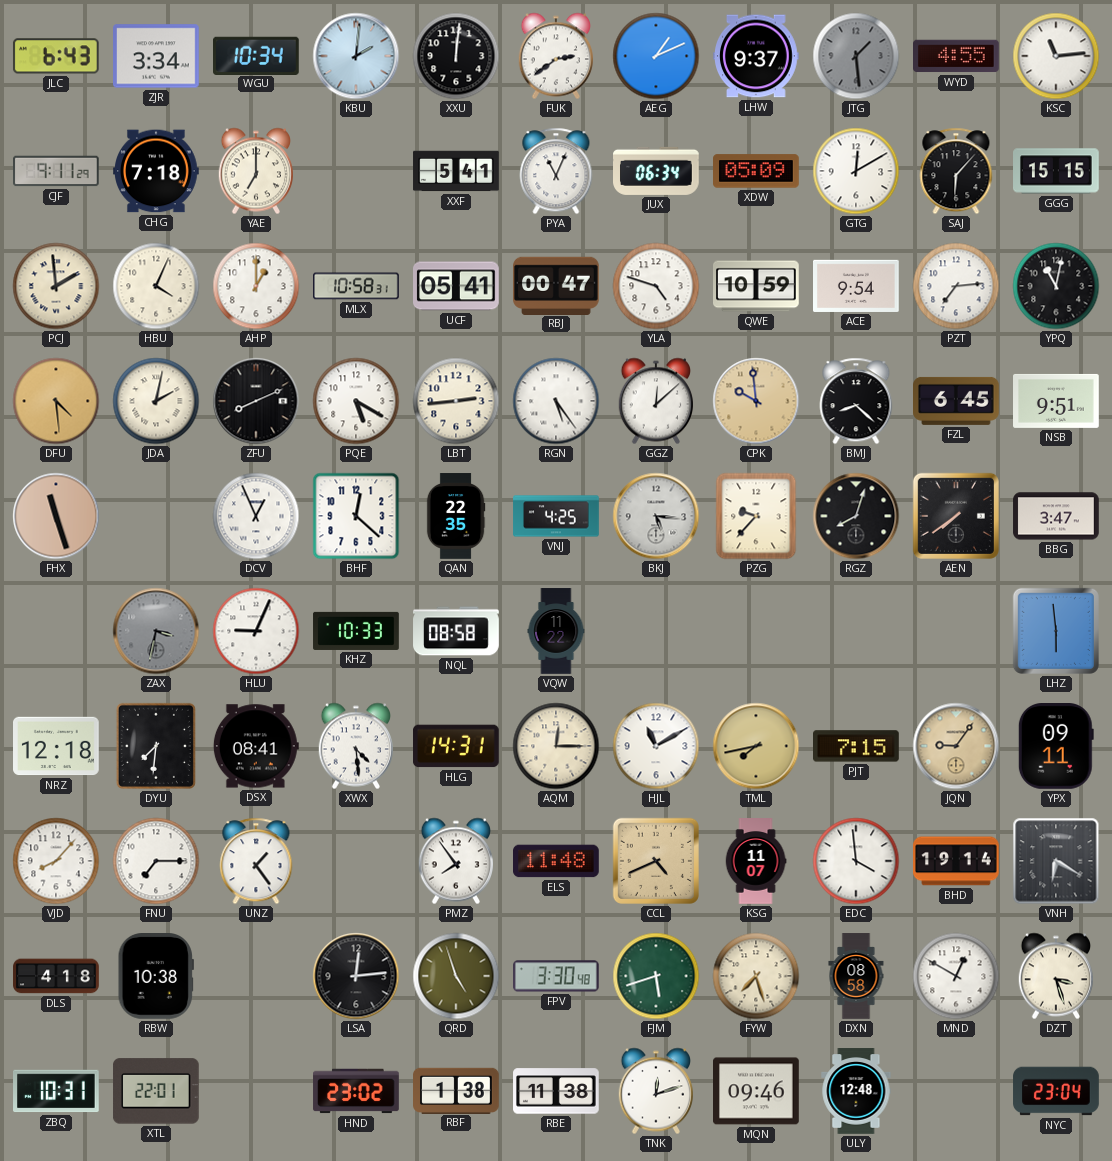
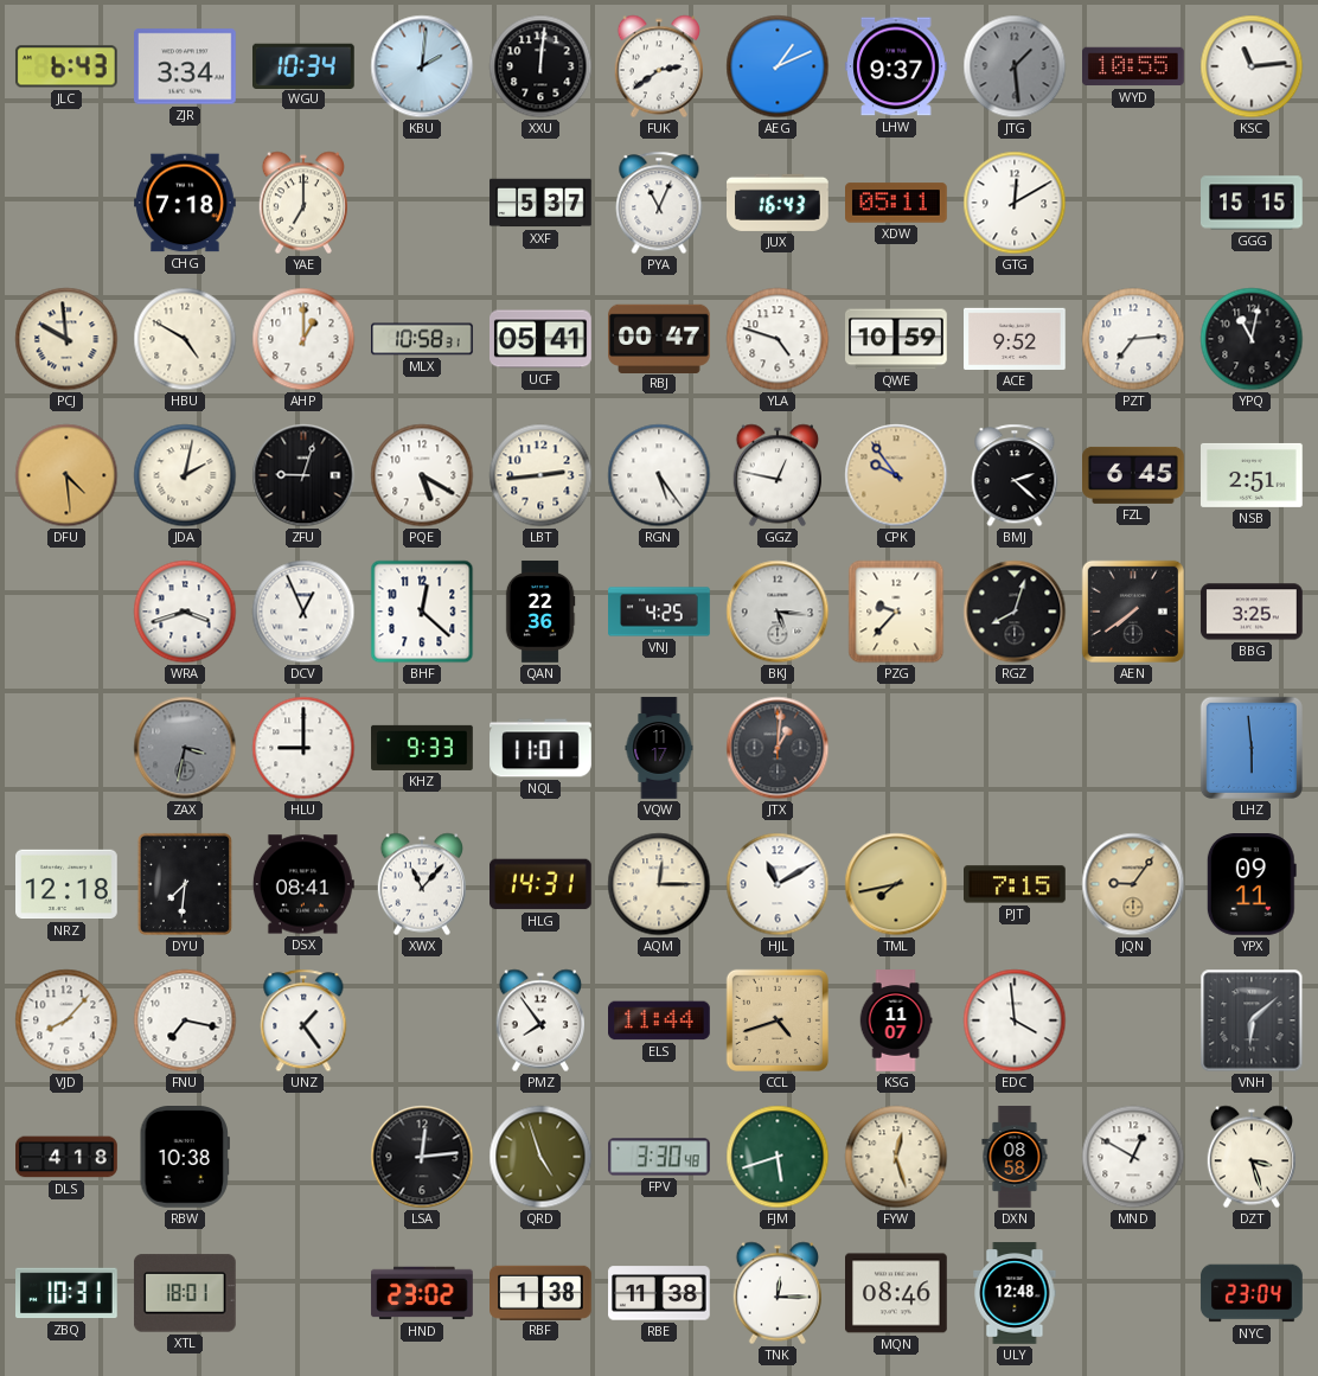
WYD: 4:55 -> 10:55
CJF: 9:11 -> none
XXF: 5:41 -> 5:37
JUX: 06:34 -> 16:43
XDW: 05:09 -> 05:11
SAJ: 6:07 -> none
PCJ: 1:59 -> 9:59
HBU: 4:04 -> 4:50
ACE: 9:54 -> 9:52
ZFU: 8:11 -> 9:03
GGZ: 12:08 -> 12:47
CPK: 9:59 -> 9:54
BMJ: 8:22 -> 2:22
NSB: 9:51 -> 2:51
FHX: 11:27 -> none
WRA: none -> 3:42
QAN: 22:35 -> 22:36
BBG: 3:47 -> 3:25
HLU: 9:04 -> 9:00
KHZ: 10:33 -> 9:33
NQL: 08:58 -> 11:01
VQW: 11:22 -> 11:17
JTX: none -> 1:01
XWX: 4:29 -> 11:07
FNU: 7:15 -> 7:17
ELS: 11:48 -> 11:44
CCL: 4:41 -> 4:42
BHD: 19:14 -> none
VNH: 6:20 -> 6:08
FYW: 7:27 -> 12:27
XTL: 22:01 -> 18:01
TNK: 12:12 -> 12:15
MQN: 09:46 -> 08:46
